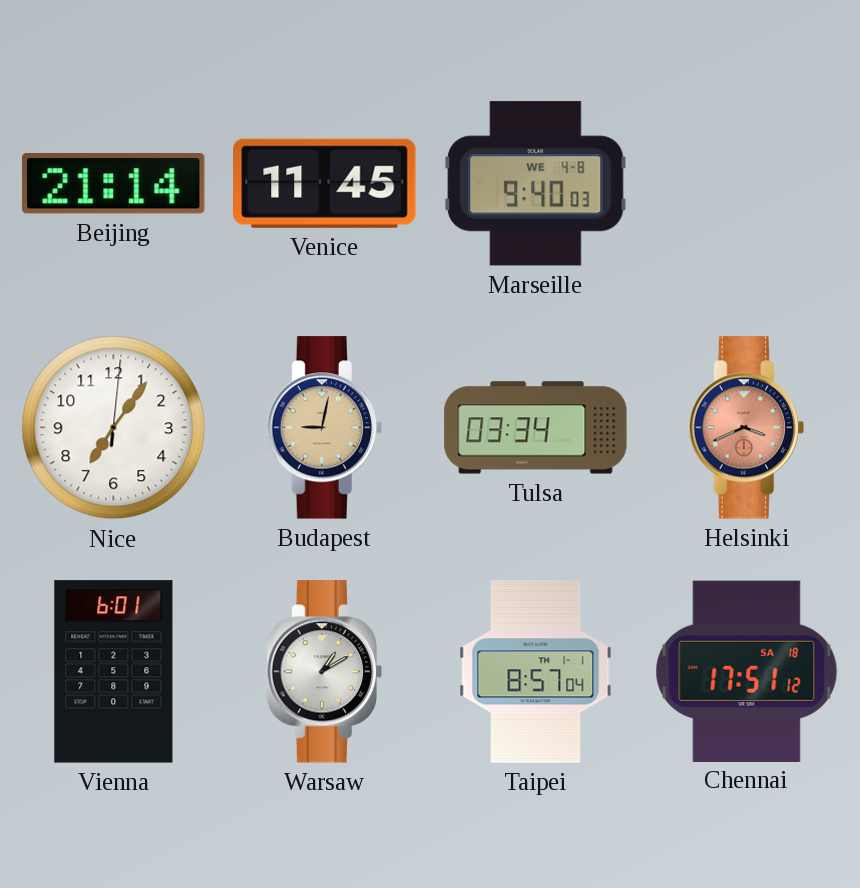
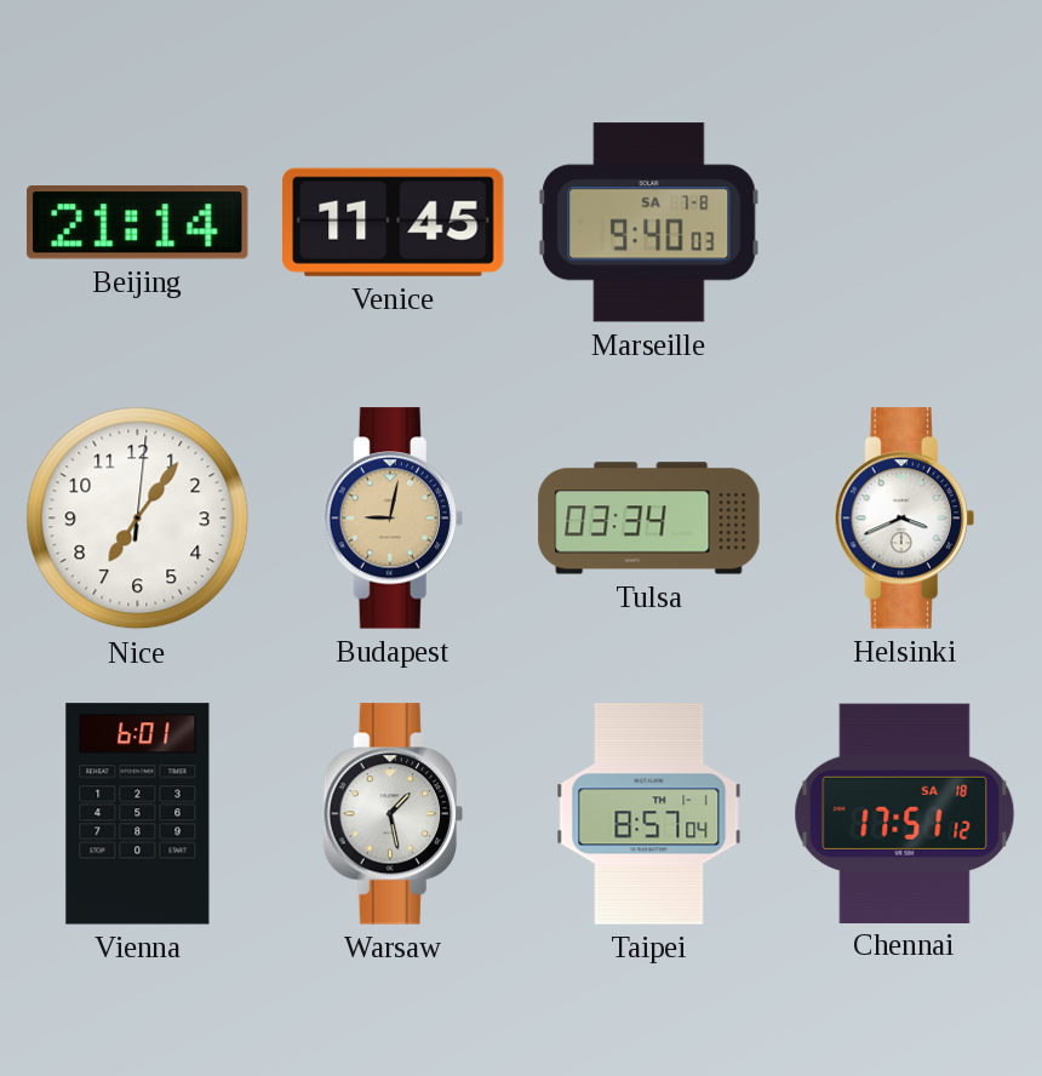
Marseille date: WE 4-8 -> SA 7-8
Helsinki dial: salmon -> white
Warsaw: 1:10 -> 1:28
